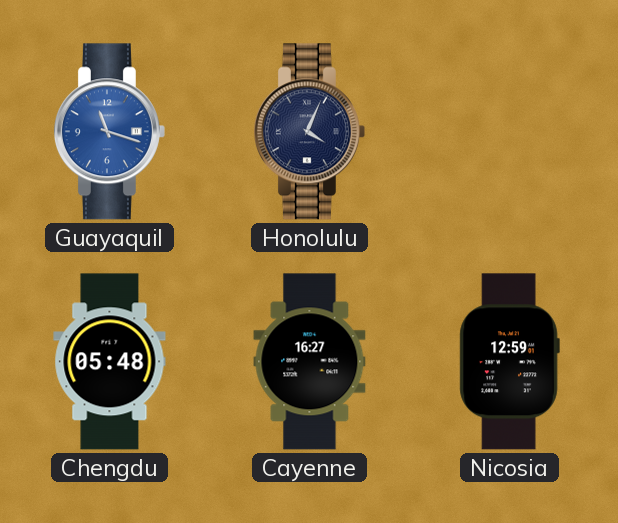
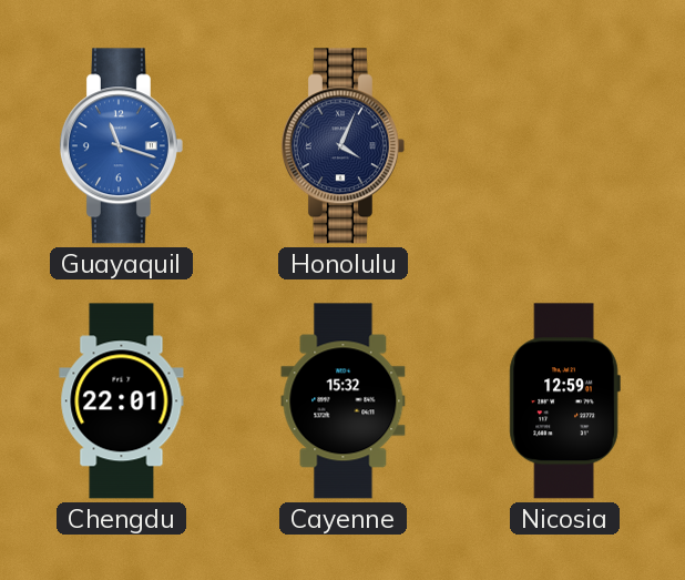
Chengdu: 05:48 -> 22:01
Cayenne: 16:27 -> 15:32
